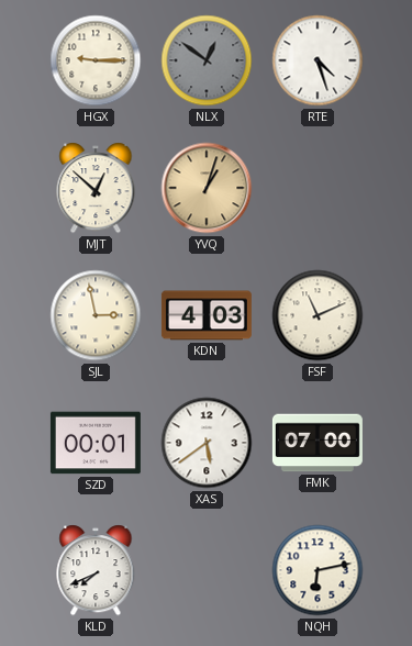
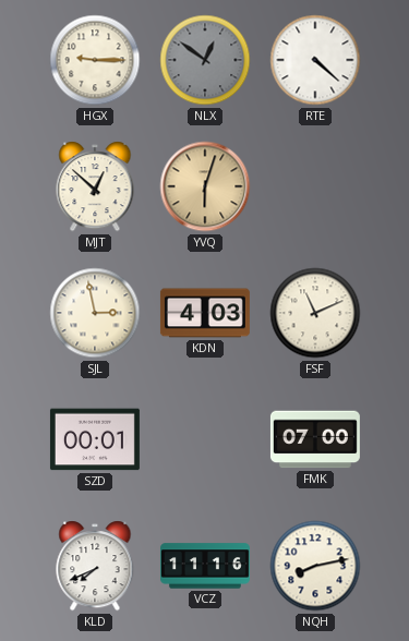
RTE: 4:27 -> 4:22
YVQ: 1:03 -> 6:03
XAS: 5:39 -> none
VCZ: none -> 11:16
NQH: 6:13 -> 8:13
